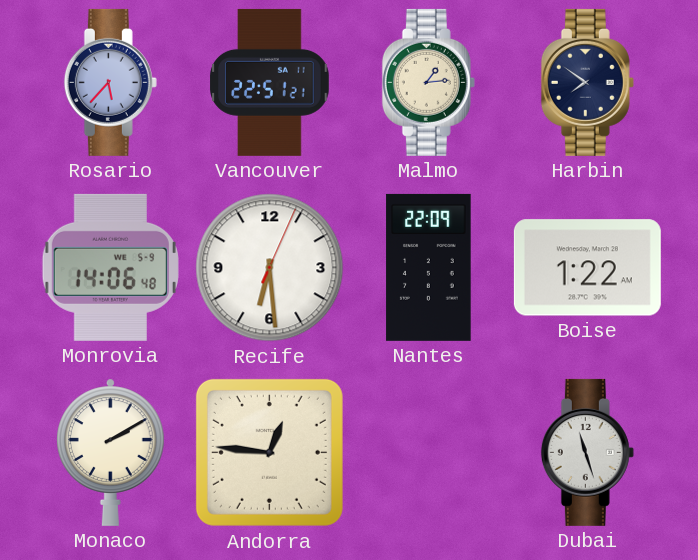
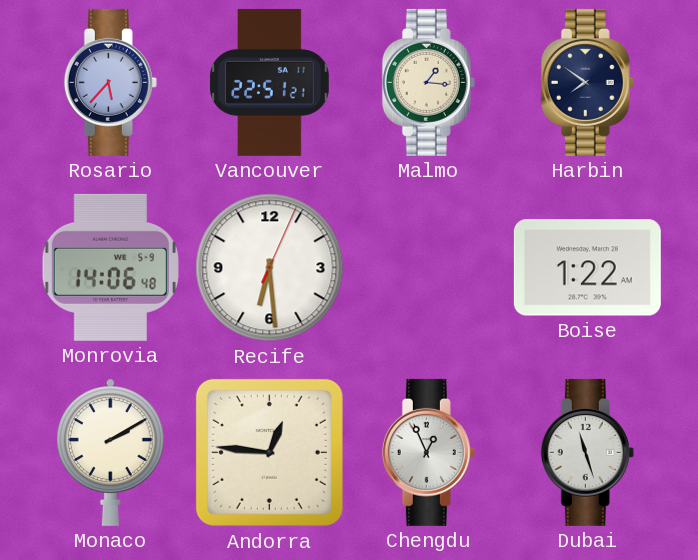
Malmo: 1:14 -> 1:16
Nantes: 22:09 -> none
Chengdu: none -> 12:56
